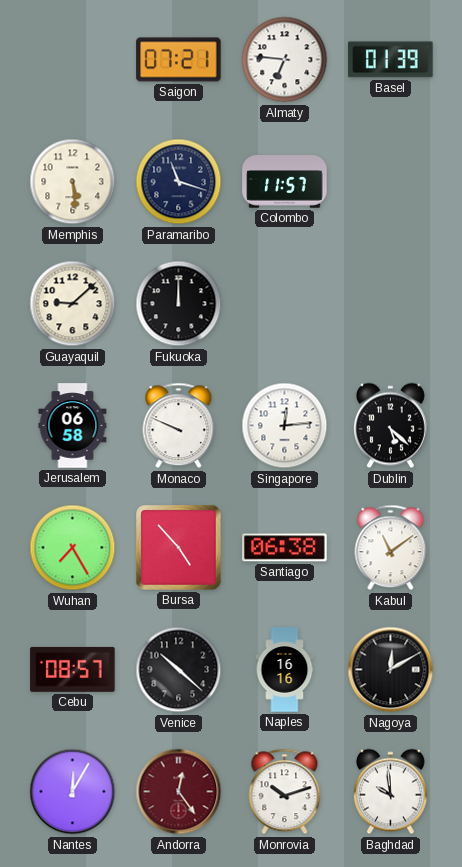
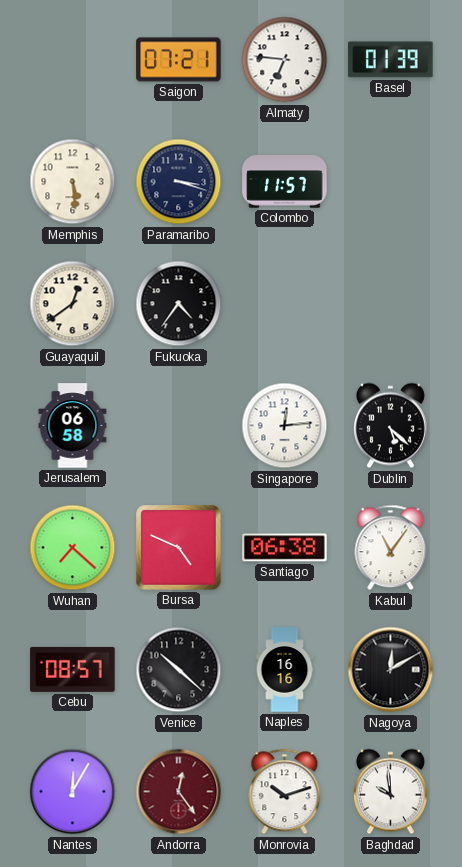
Paramaribo: 11:18 -> 3:18
Guayaquil: 9:08 -> 12:39
Fukuoka: 12:00 -> 4:36
Monaco: 9:49 -> none
Wuhan: 7:25 -> 7:22
Bursa: 4:53 -> 4:49
Kabul: 11:09 -> 11:06
